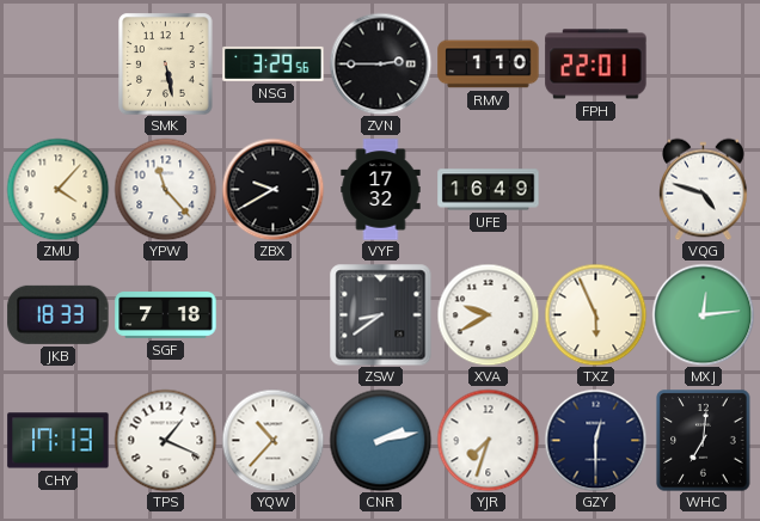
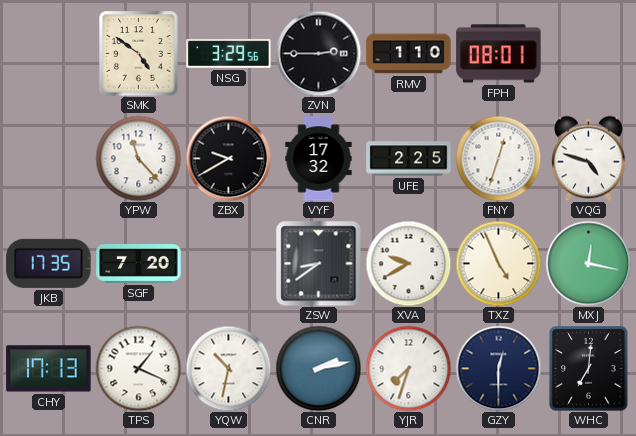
SMK: 5:28 -> 4:51
FPH: 22:01 -> 08:01
ZMU: 4:07 -> none
UFE: 16:49 -> 2:25
FNY: none -> 12:33
JKB: 18:33 -> 17:35
SGF: 7:18 -> 7:20
TXZ: 5:56 -> 4:56
MXJ: 12:14 -> 12:17
YQW: 10:37 -> 10:32
